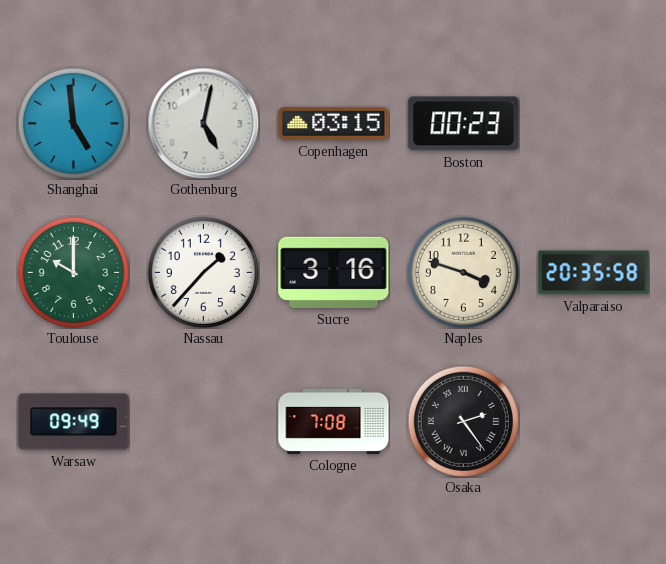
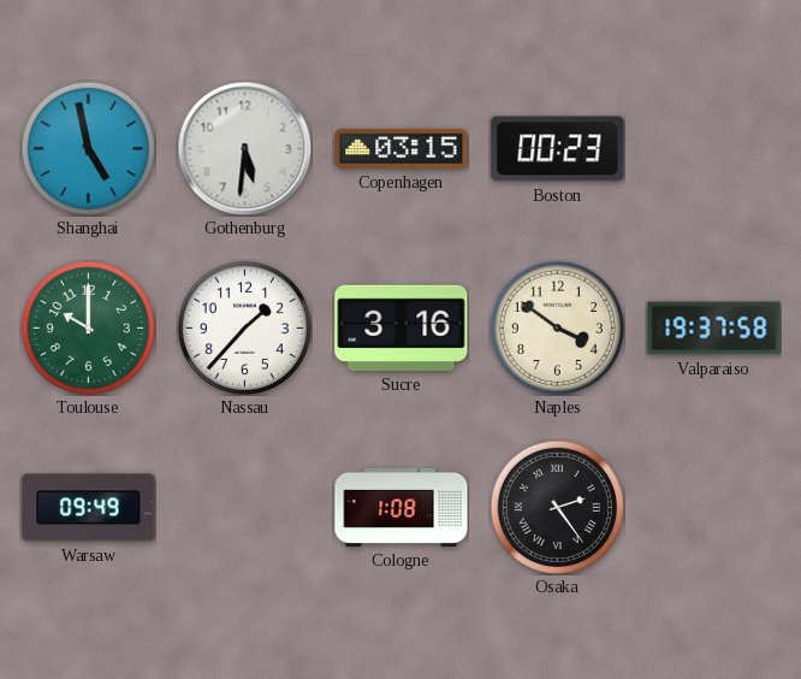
Shanghai: 4:59 -> 4:58
Gothenburg: 5:02 -> 5:31
Naples: 3:48 -> 3:51
Valparaiso: 20:35 -> 19:37
Cologne: 7:08 -> 1:08
